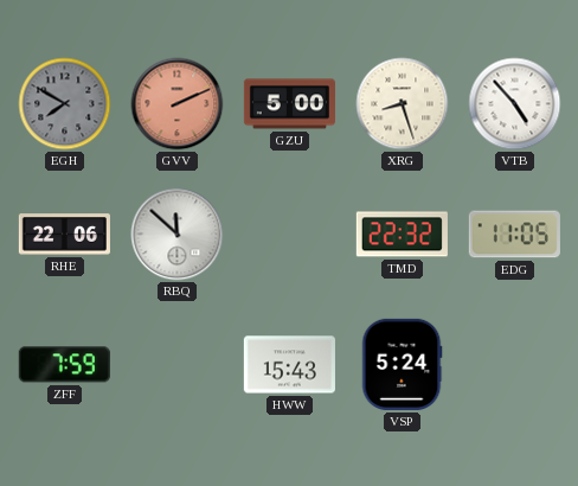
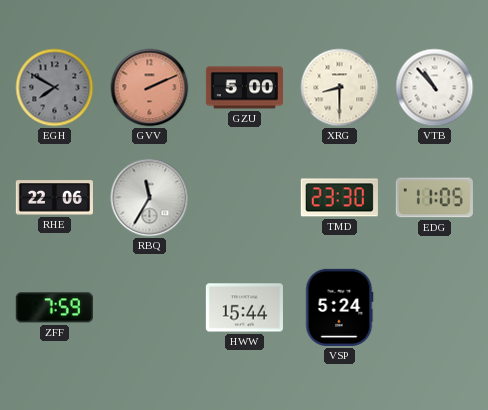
XRG: 8:27 -> 8:30
VTB: 4:53 -> 10:53
RBQ: 11:52 -> 11:35
TMD: 22:32 -> 23:30
HWW: 15:43 -> 15:44
